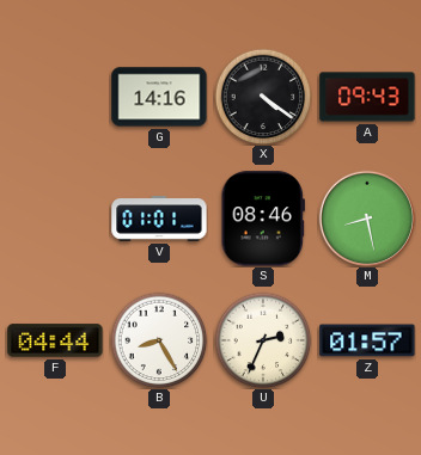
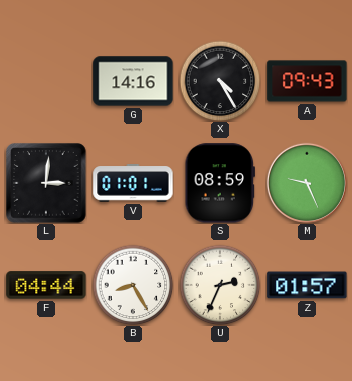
X: 4:21 -> 4:25
L: none -> 3:01
S: 08:46 -> 08:59
M: 8:28 -> 9:26
